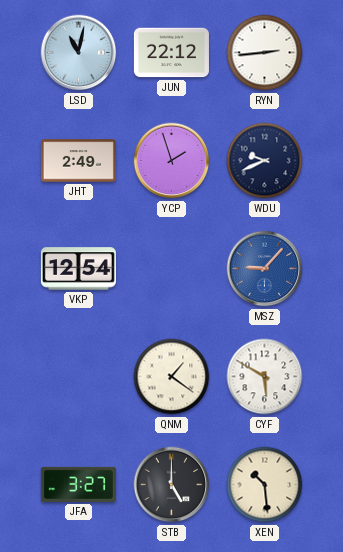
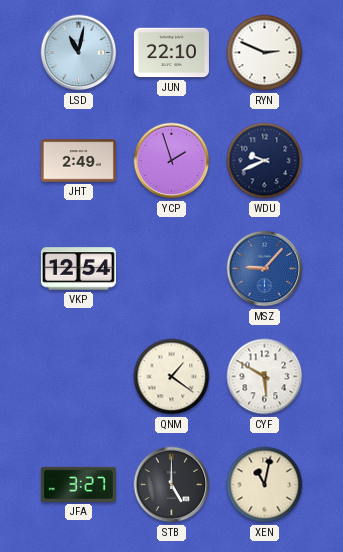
JUN: 22:12 -> 22:10
RYN: 2:44 -> 2:49
XEN: 10:29 -> 11:02
